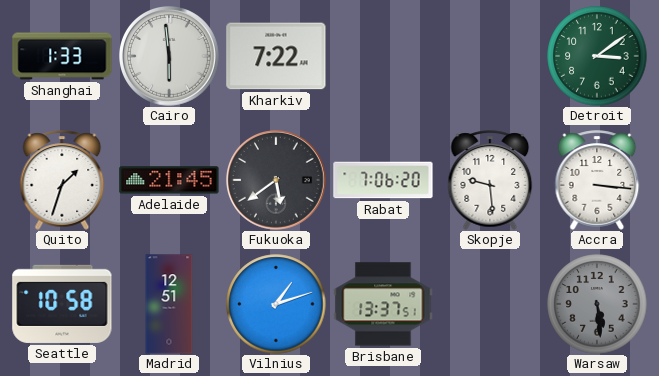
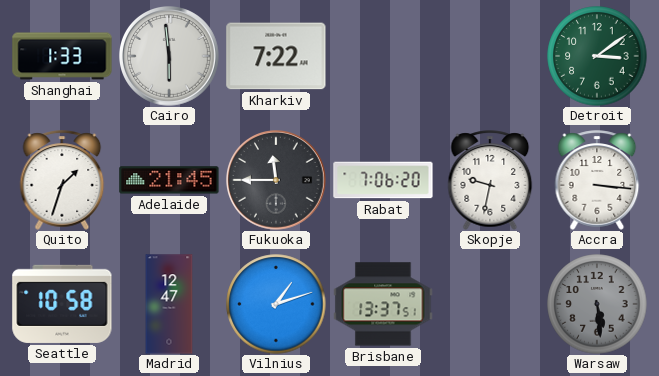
Fukuoka: 5:39 -> 11:45
Skopje: 9:29 -> 9:32
Madrid: 12:51 -> 12:47
